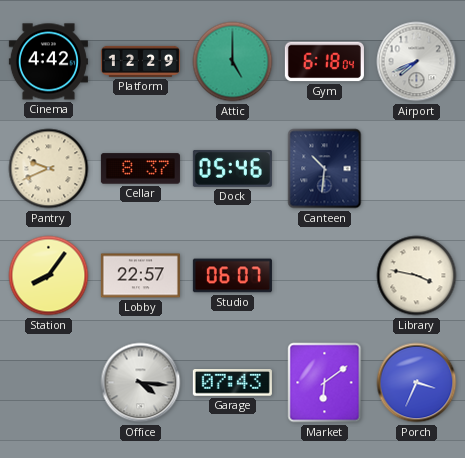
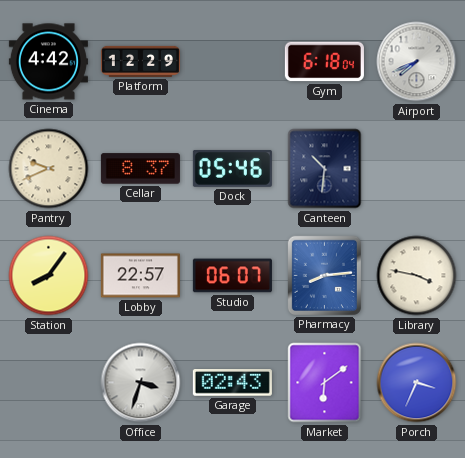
Attic: 5:00 -> none
Pharmacy: none -> 8:14
Office: 4:16 -> 3:33
Garage: 07:43 -> 02:43
